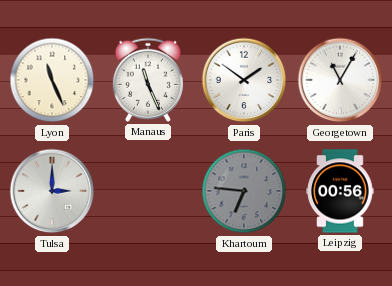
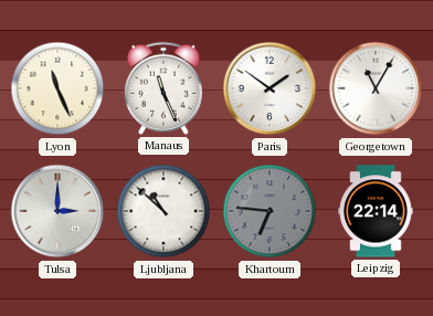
Ljubljana: none -> 10:52
Leipzig: 00:56 -> 22:14
